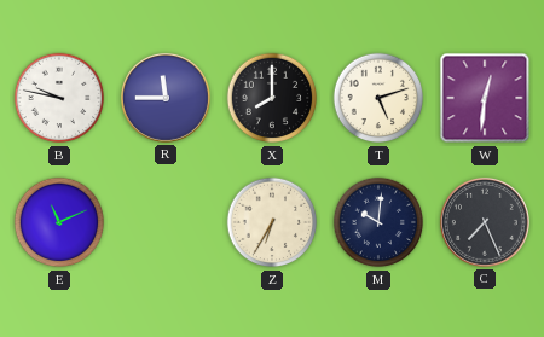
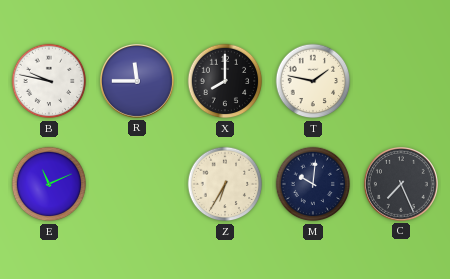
T: 5:12 -> 1:47
W: 12:31 -> none
